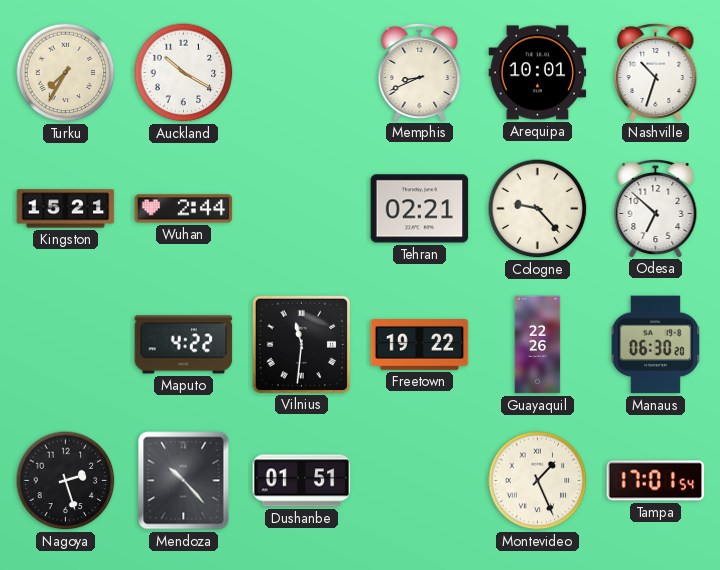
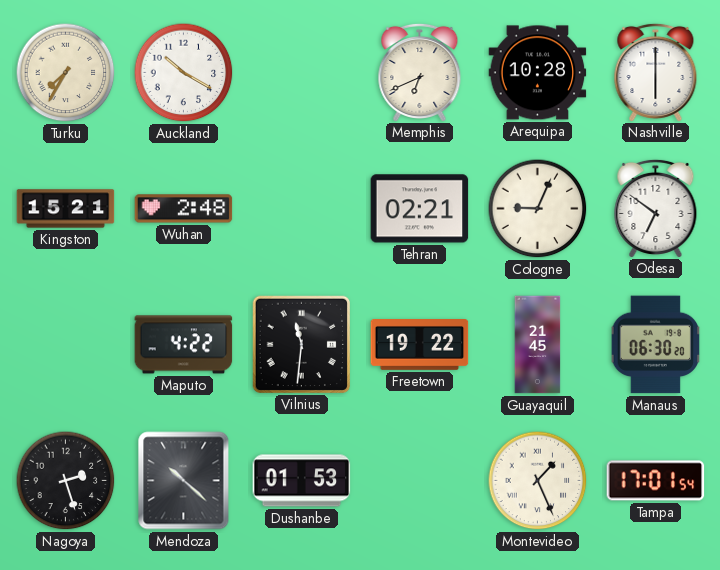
Memphis: 8:41 -> 6:41
Arequipa: 10:01 -> 10:28
Nashville: 10:33 -> 6:00
Wuhan: 2:44 -> 2:48
Cologne: 9:23 -> 9:04
Odesa: 6:52 -> 6:51
Guayaquil: 22:26 -> 21:45
Mendoza: 10:23 -> 10:22
Dushanbe: 01:51 -> 01:53
